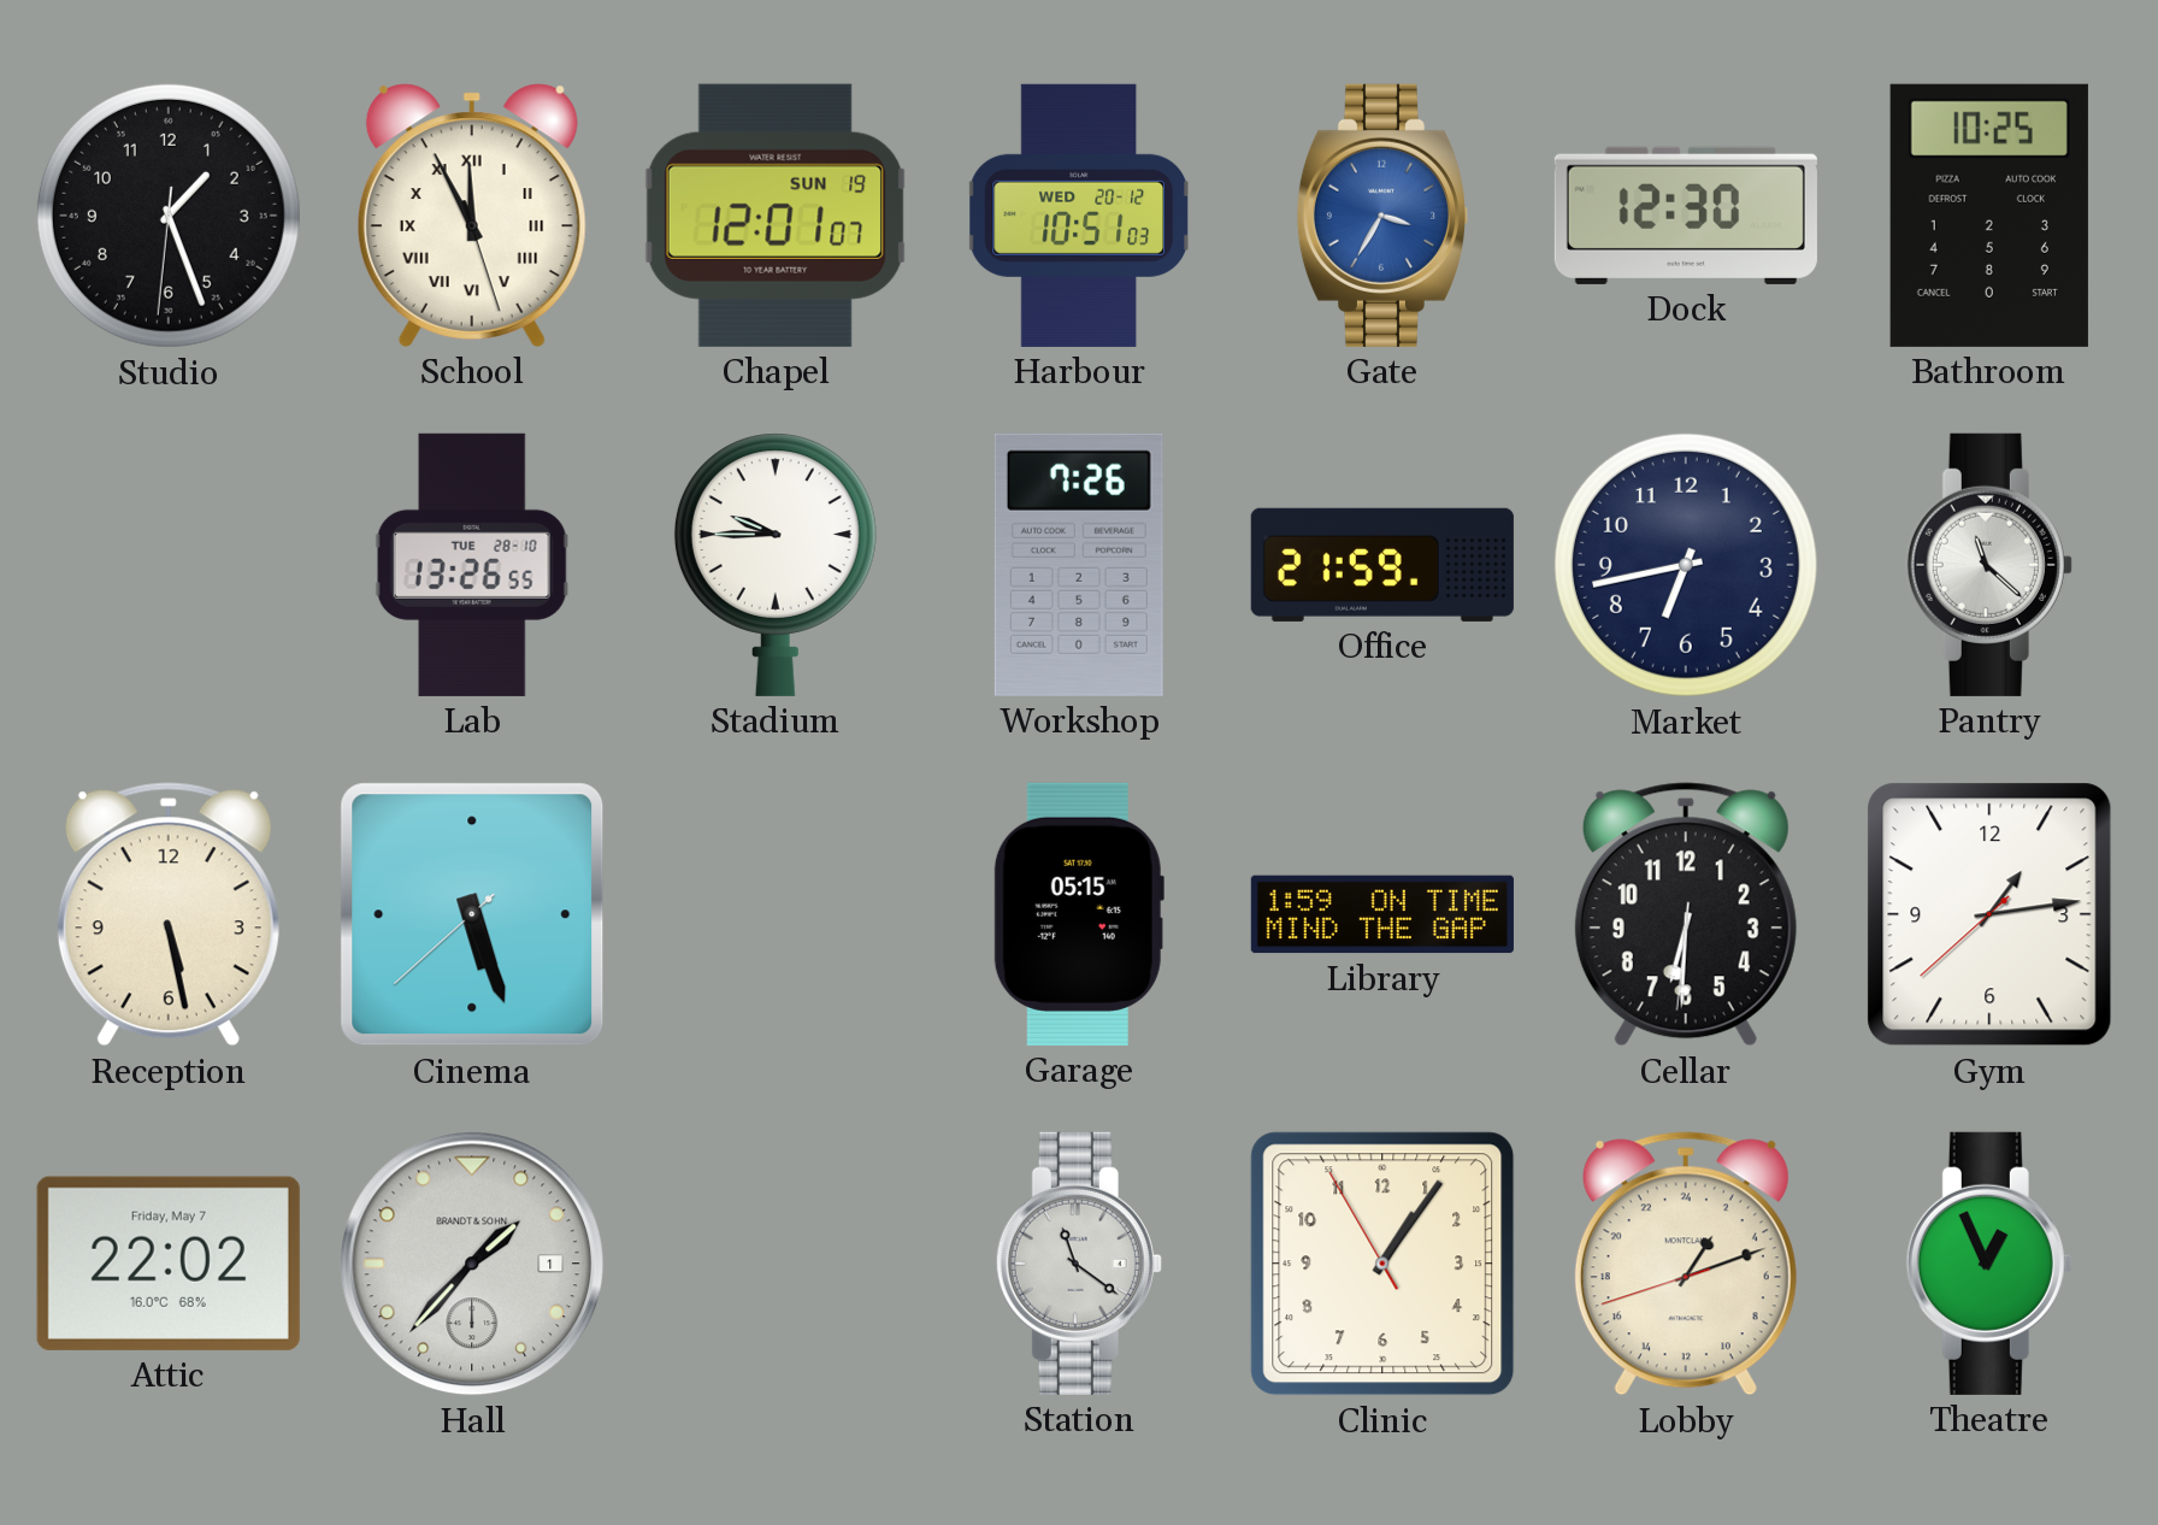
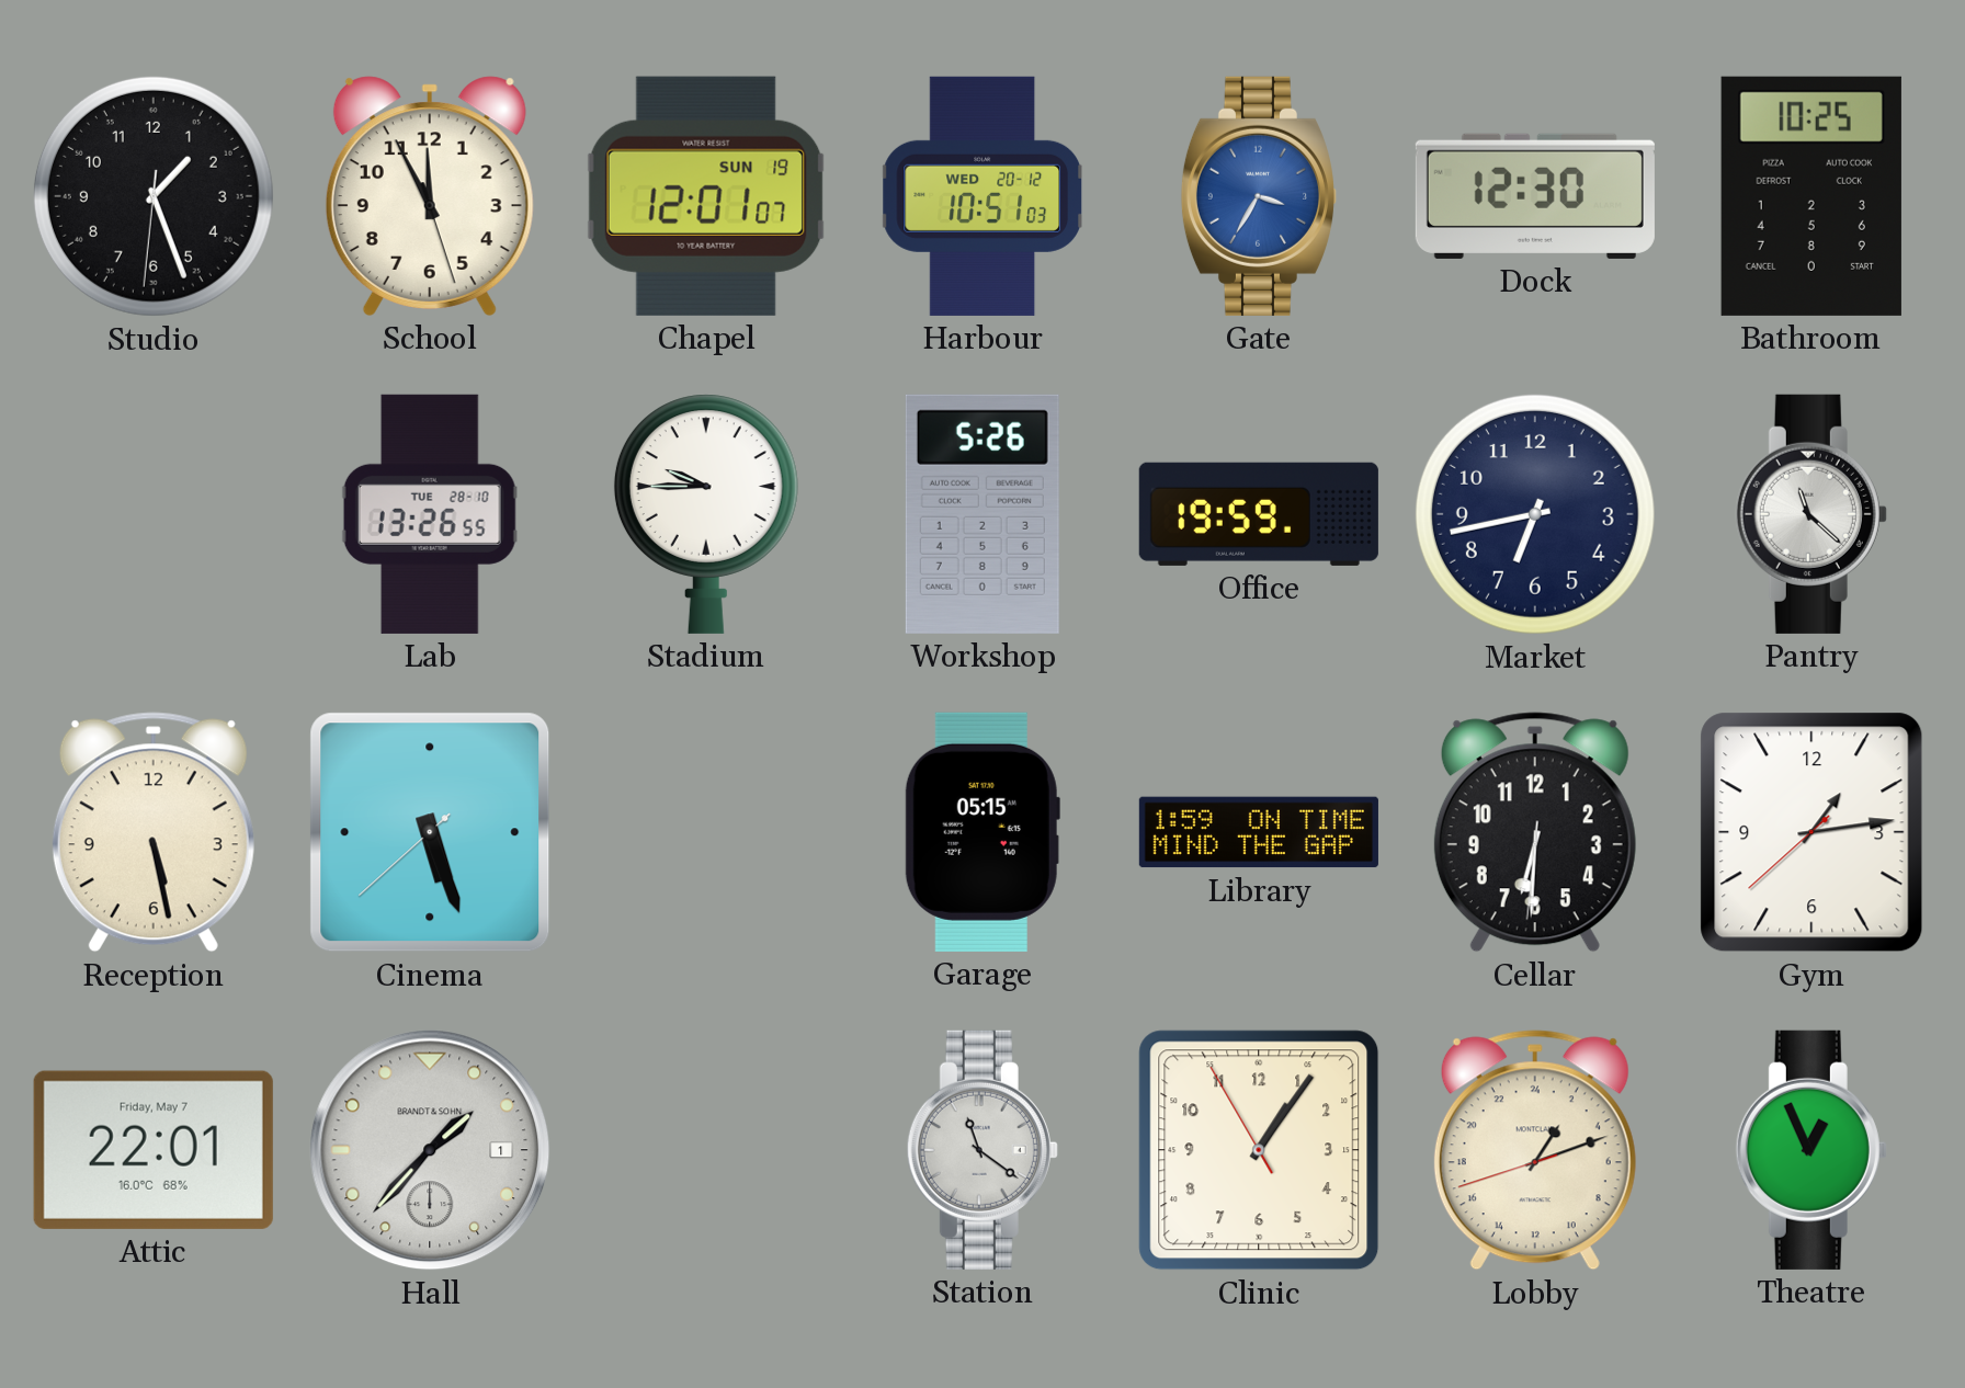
School numerals: Roman -> Arabic
Workshop: 7:26 -> 5:26
Office: 21:59 -> 19:59
Attic: 22:02 -> 22:01
